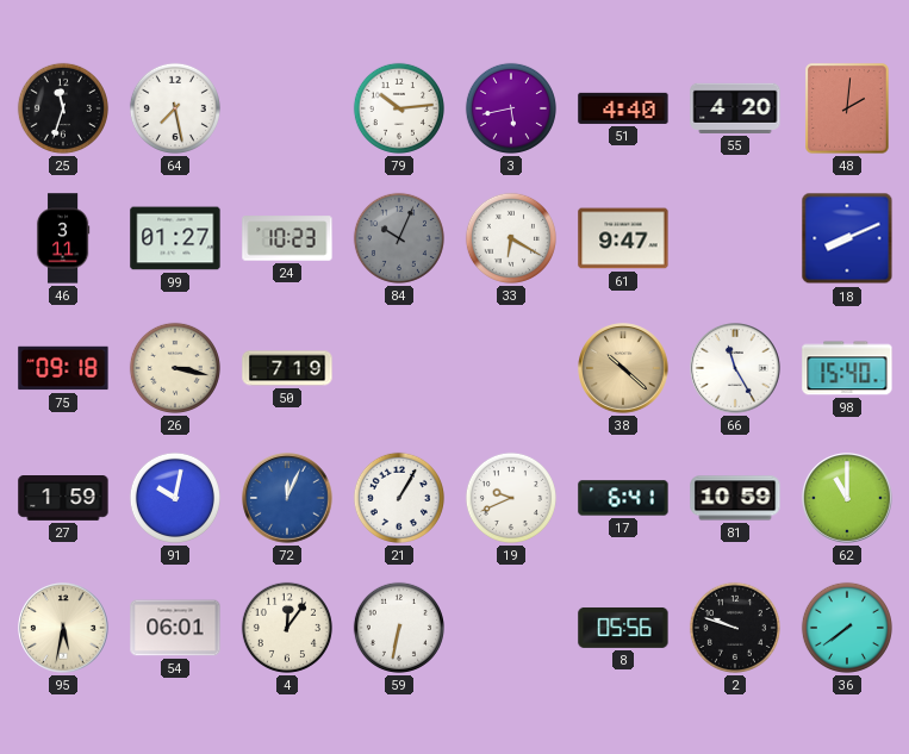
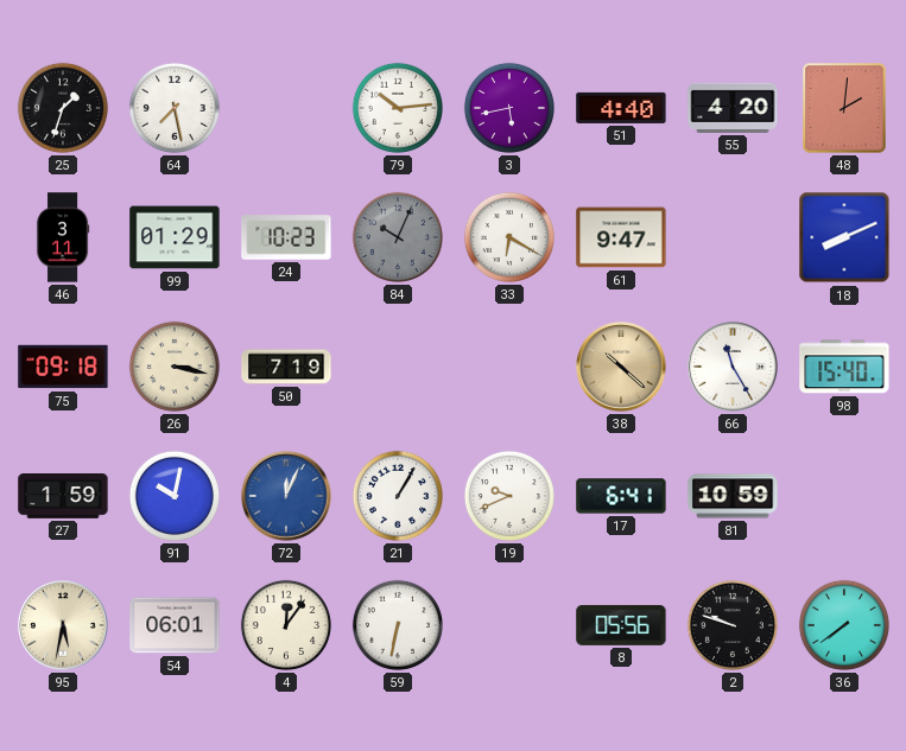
25: 11:33 -> 1:33
99: 01:27 -> 01:29
62: 11:00 -> none
